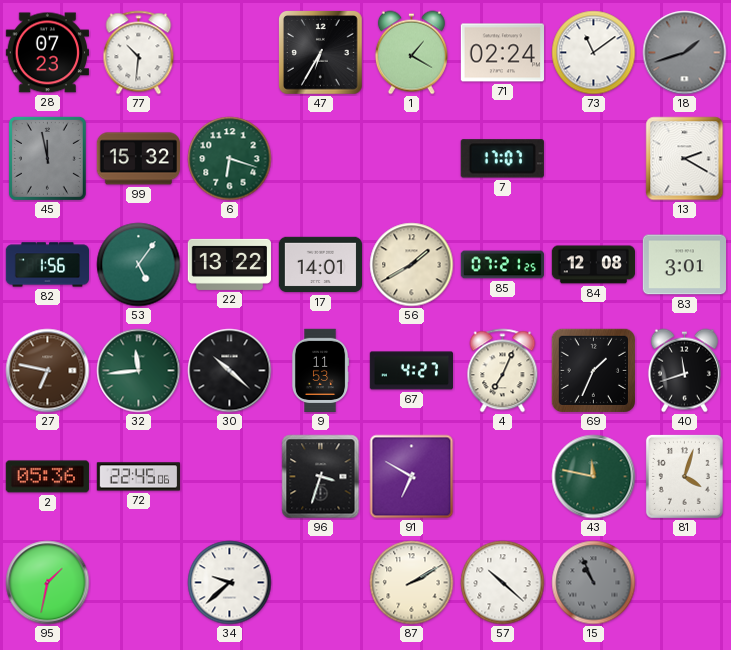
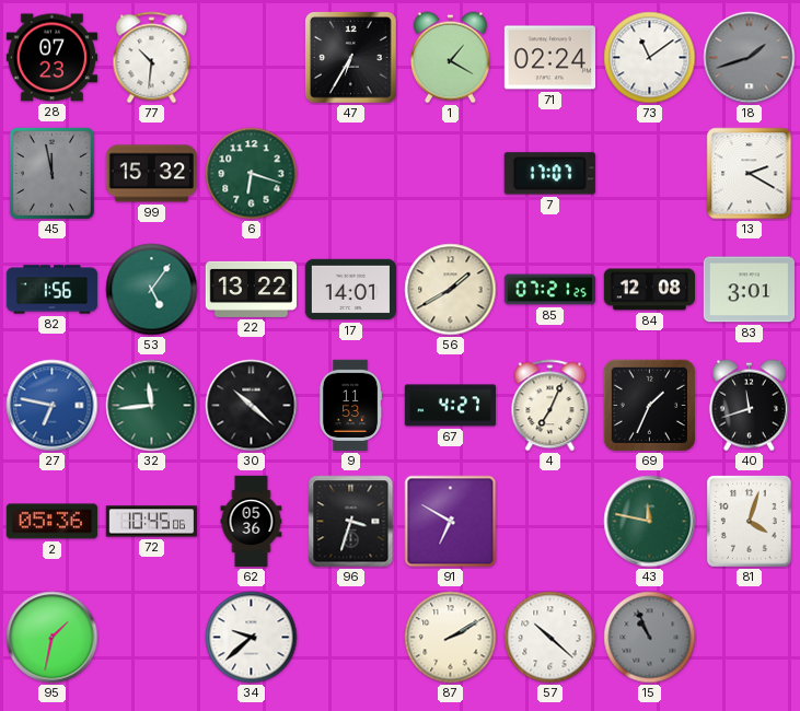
27 dial: brown -> blue
72: 22:45 -> 10:45
62: none -> 05:36
